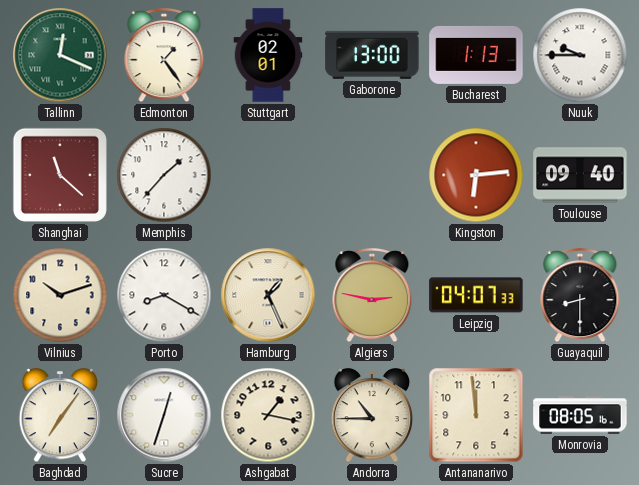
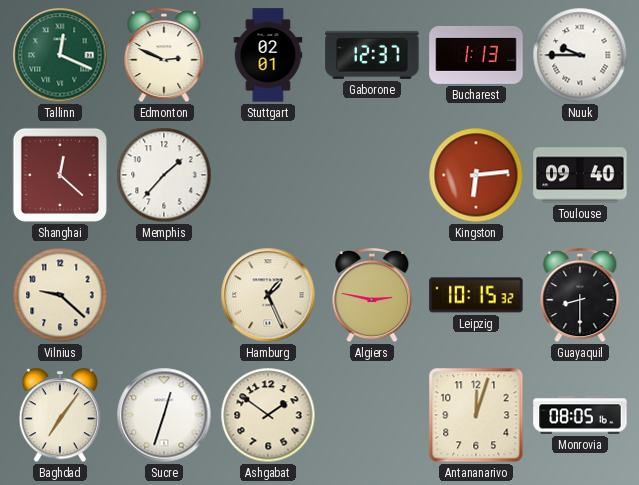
Edmonton: 1:24 -> 2:49
Gaborone: 13:00 -> 12:37
Shanghai: 11:22 -> 12:22
Vilnius: 10:12 -> 9:22
Porto: 8:20 -> none
Leipzig: 04:07 -> 10:15
Ashgabat: 1:17 -> 1:51
Andorra: 10:45 -> none
Antananarivo: 11:59 -> 12:03
